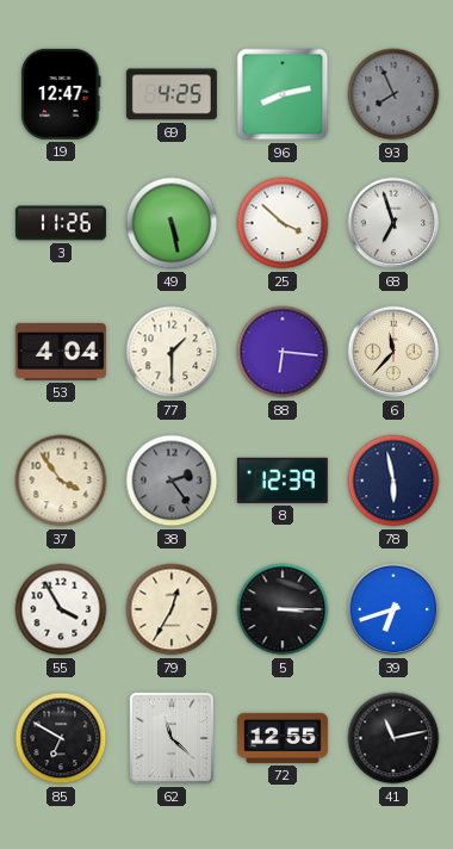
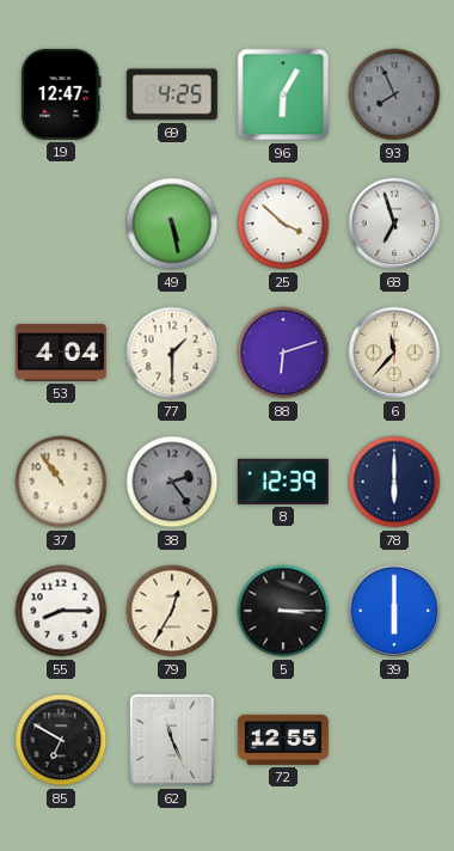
96: 8:13 -> 6:05
3: 11:26 -> none
88: 6:16 -> 6:12
37: 3:54 -> 10:54
78: 5:58 -> 6:00
55: 3:55 -> 8:15
39: 6:42 -> 6:00
62: 11:22 -> 11:26
41: 11:13 -> none
